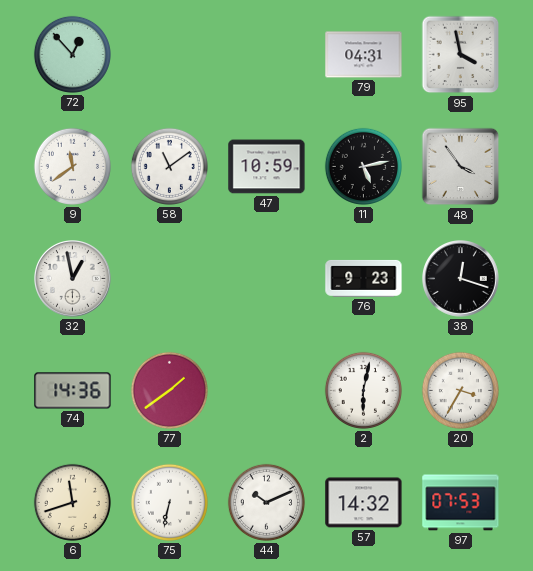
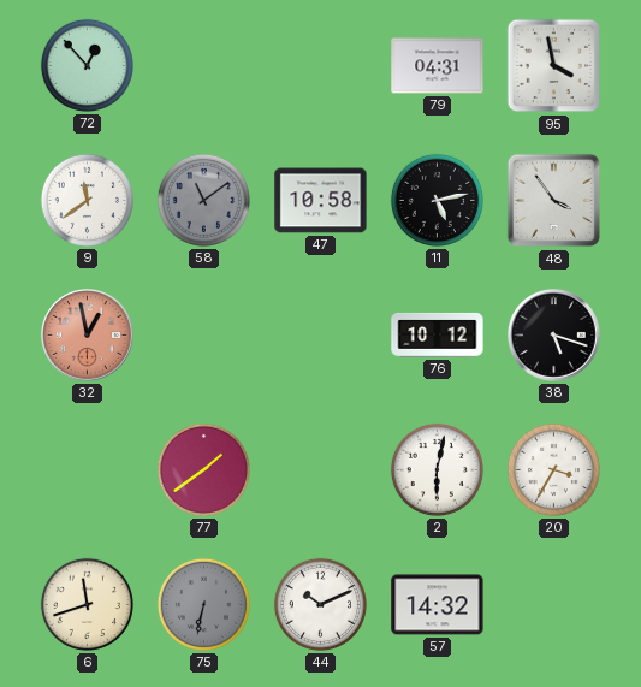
58 dial: white -> grey
47: 10:59 -> 10:58
32 dial: white -> salmon
76: 9:23 -> 10:12
38: 12:18 -> 5:18
74: 14:36 -> none
75 dial: white -> grey
97: 07:53 -> none
